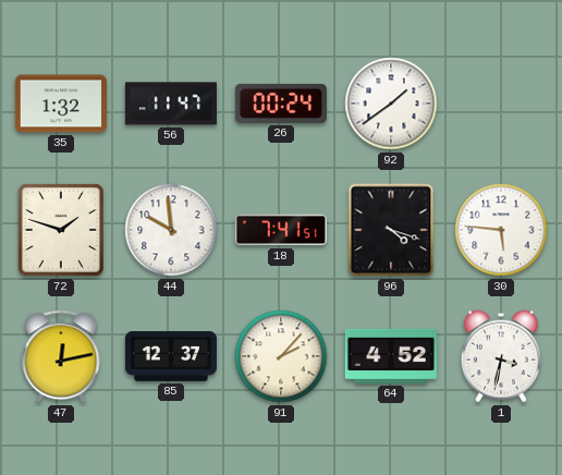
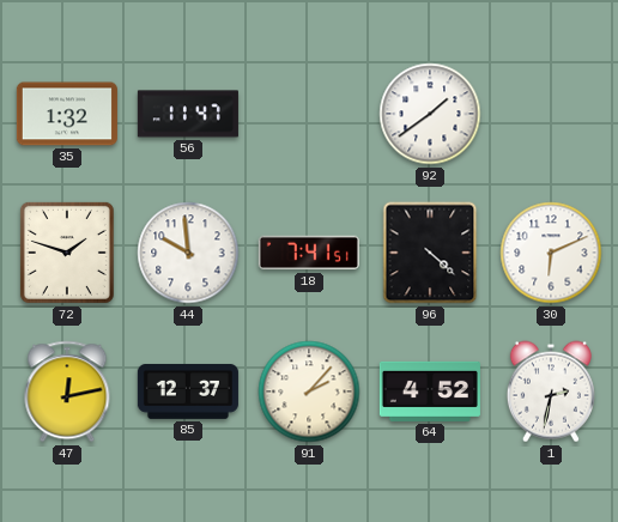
26: 00:24 -> none
96: 4:18 -> 4:22
30: 5:46 -> 6:11
1: 3:32 -> 2:32
